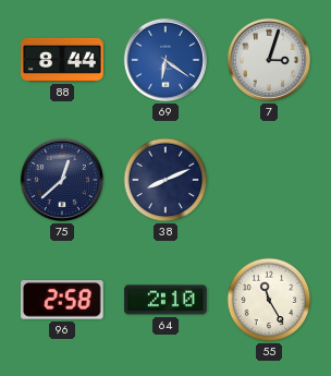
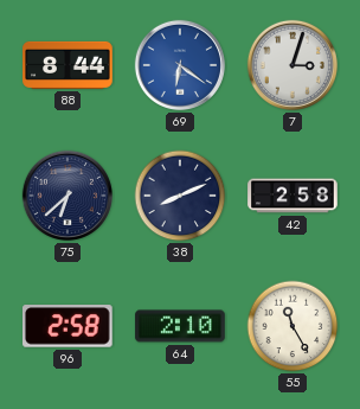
75: 12:38 -> 6:38
42: none -> 2:58
